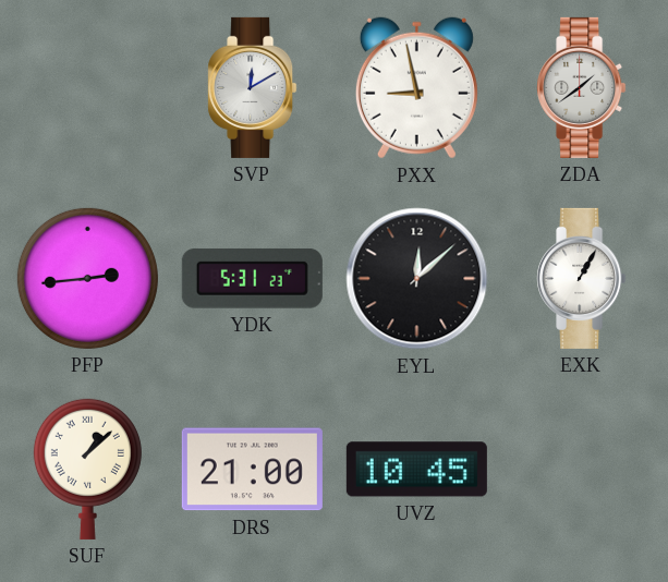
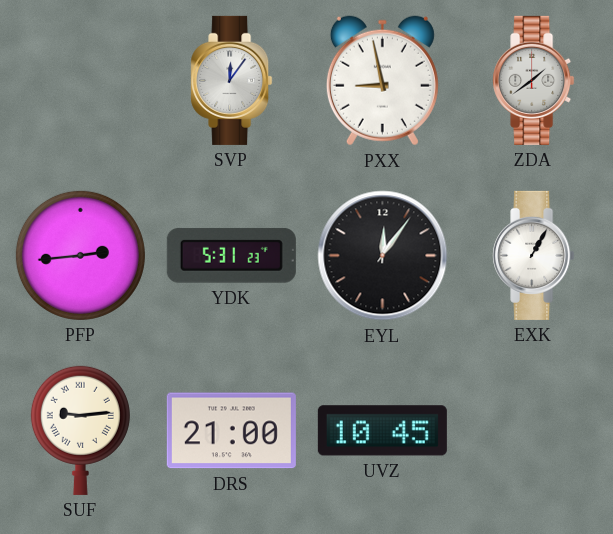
SVP: 12:10 -> 12:06
EYL: 12:08 -> 12:06
SUF: 1:08 -> 9:14
